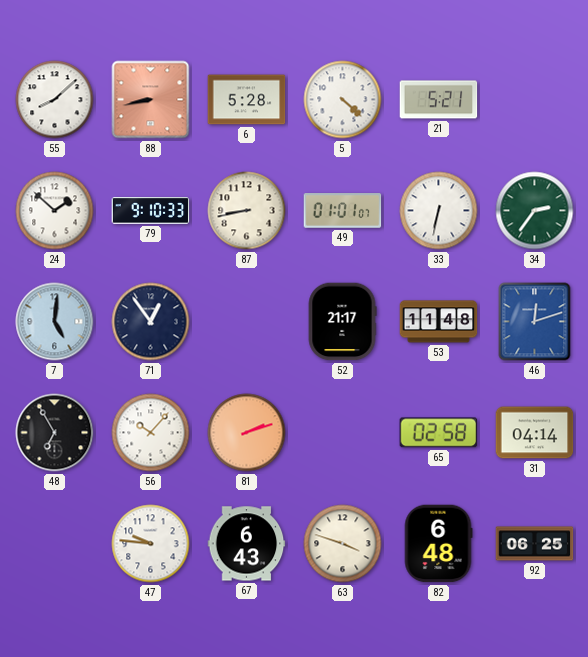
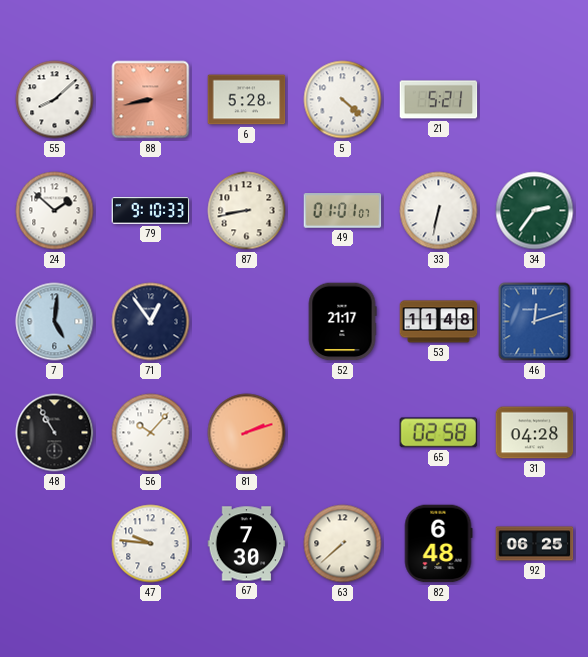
48: 6:55 -> 10:55
31: 04:14 -> 04:28
67: 6:43 -> 7:30
63: 3:48 -> 7:38
